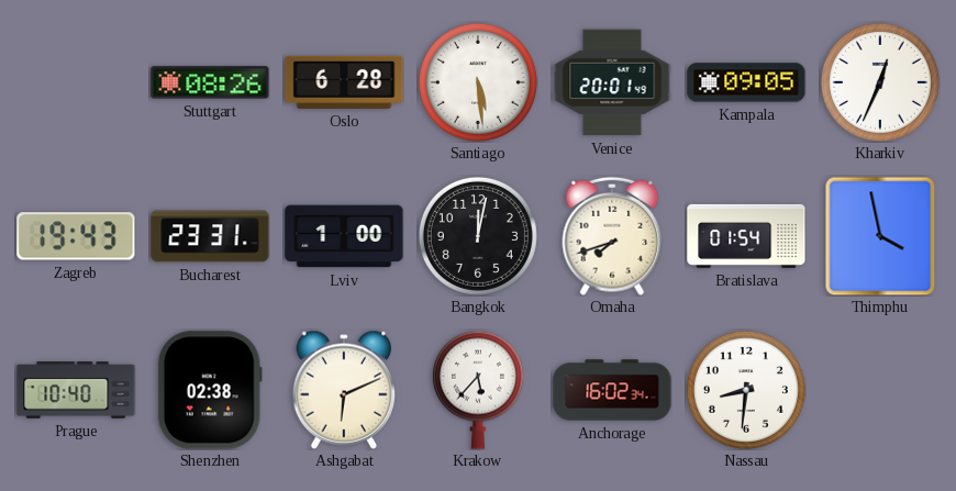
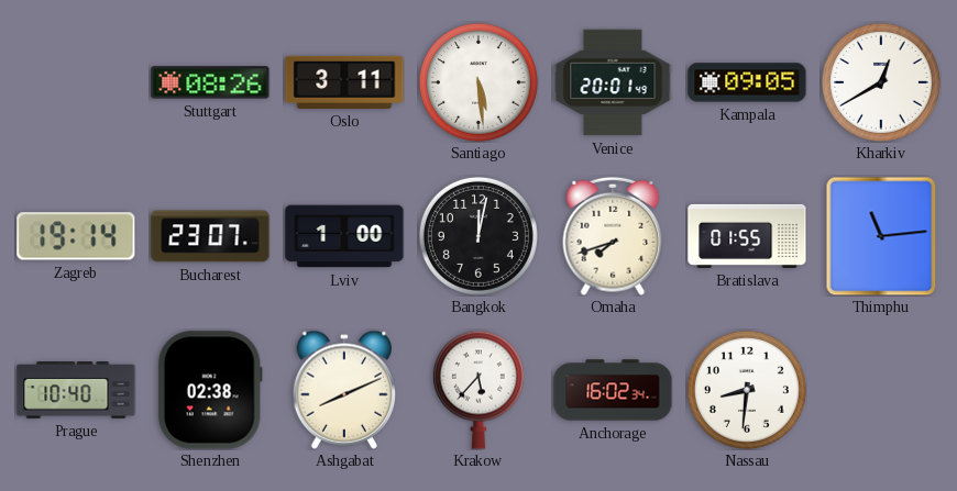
Oslo: 6:28 -> 3:11
Kharkiv: 12:34 -> 12:40
Zagreb: 19:43 -> 19:14
Bucharest: 23:31 -> 23:07
Bratislava: 01:54 -> 01:55
Thimphu: 3:58 -> 11:14
Ashgabat: 6:11 -> 8:11
